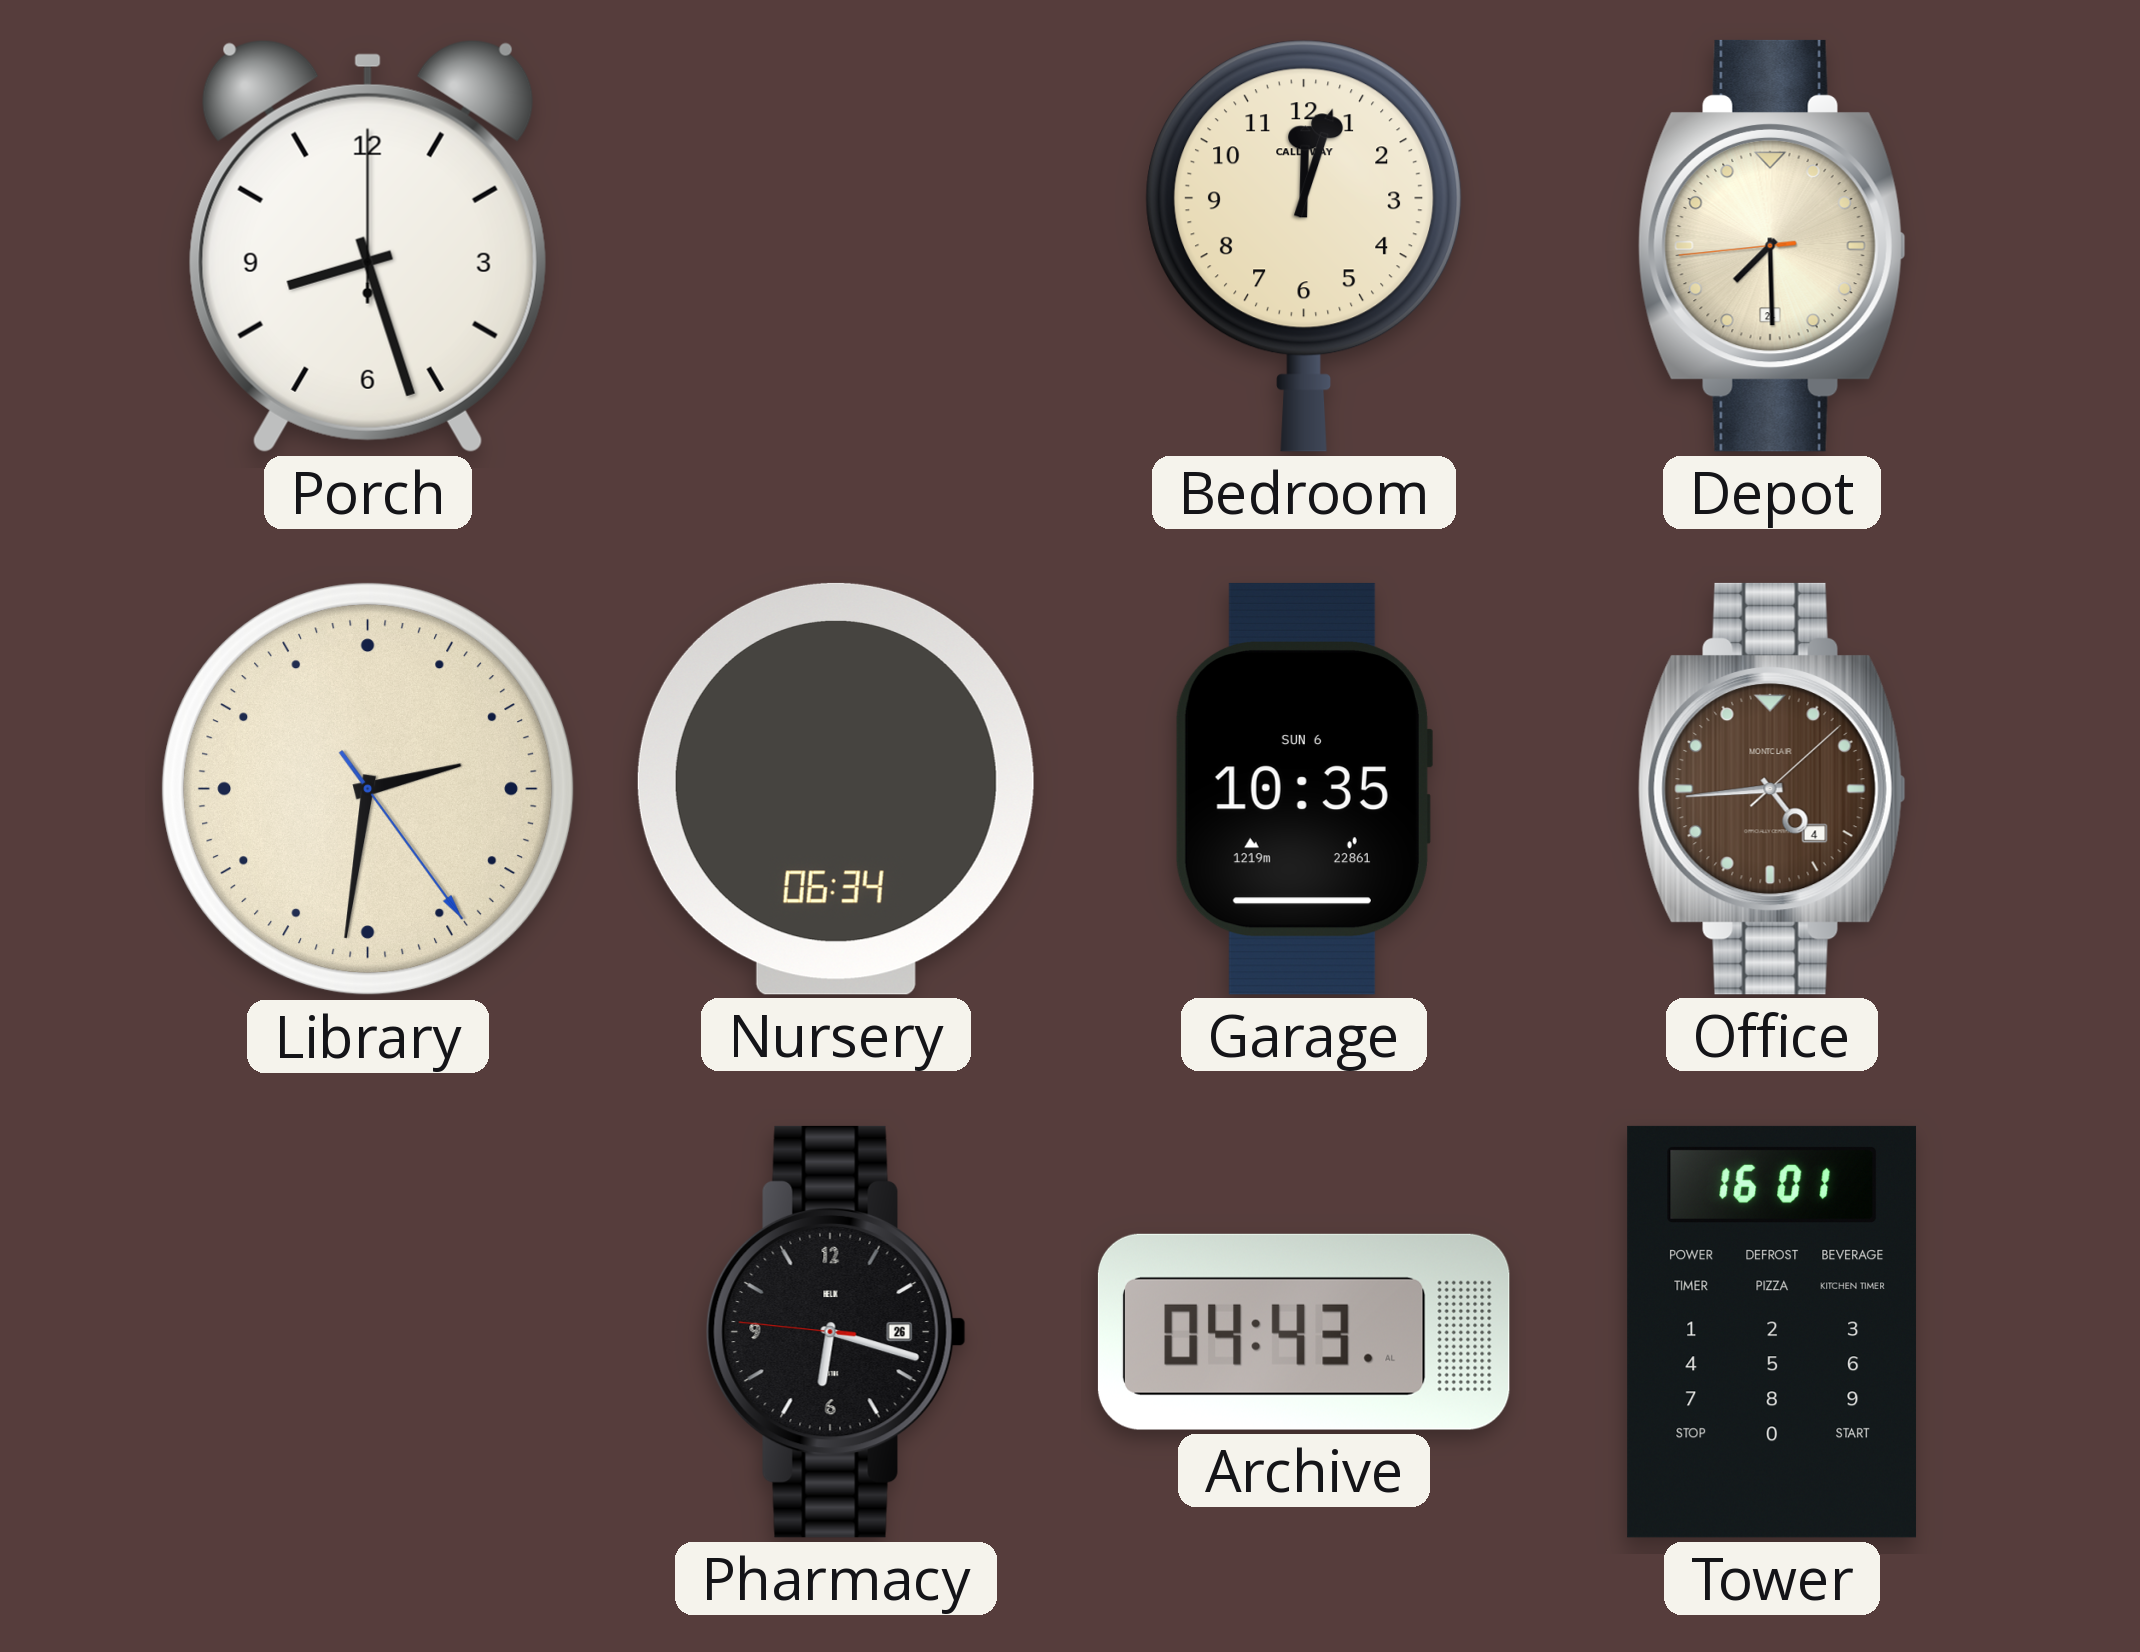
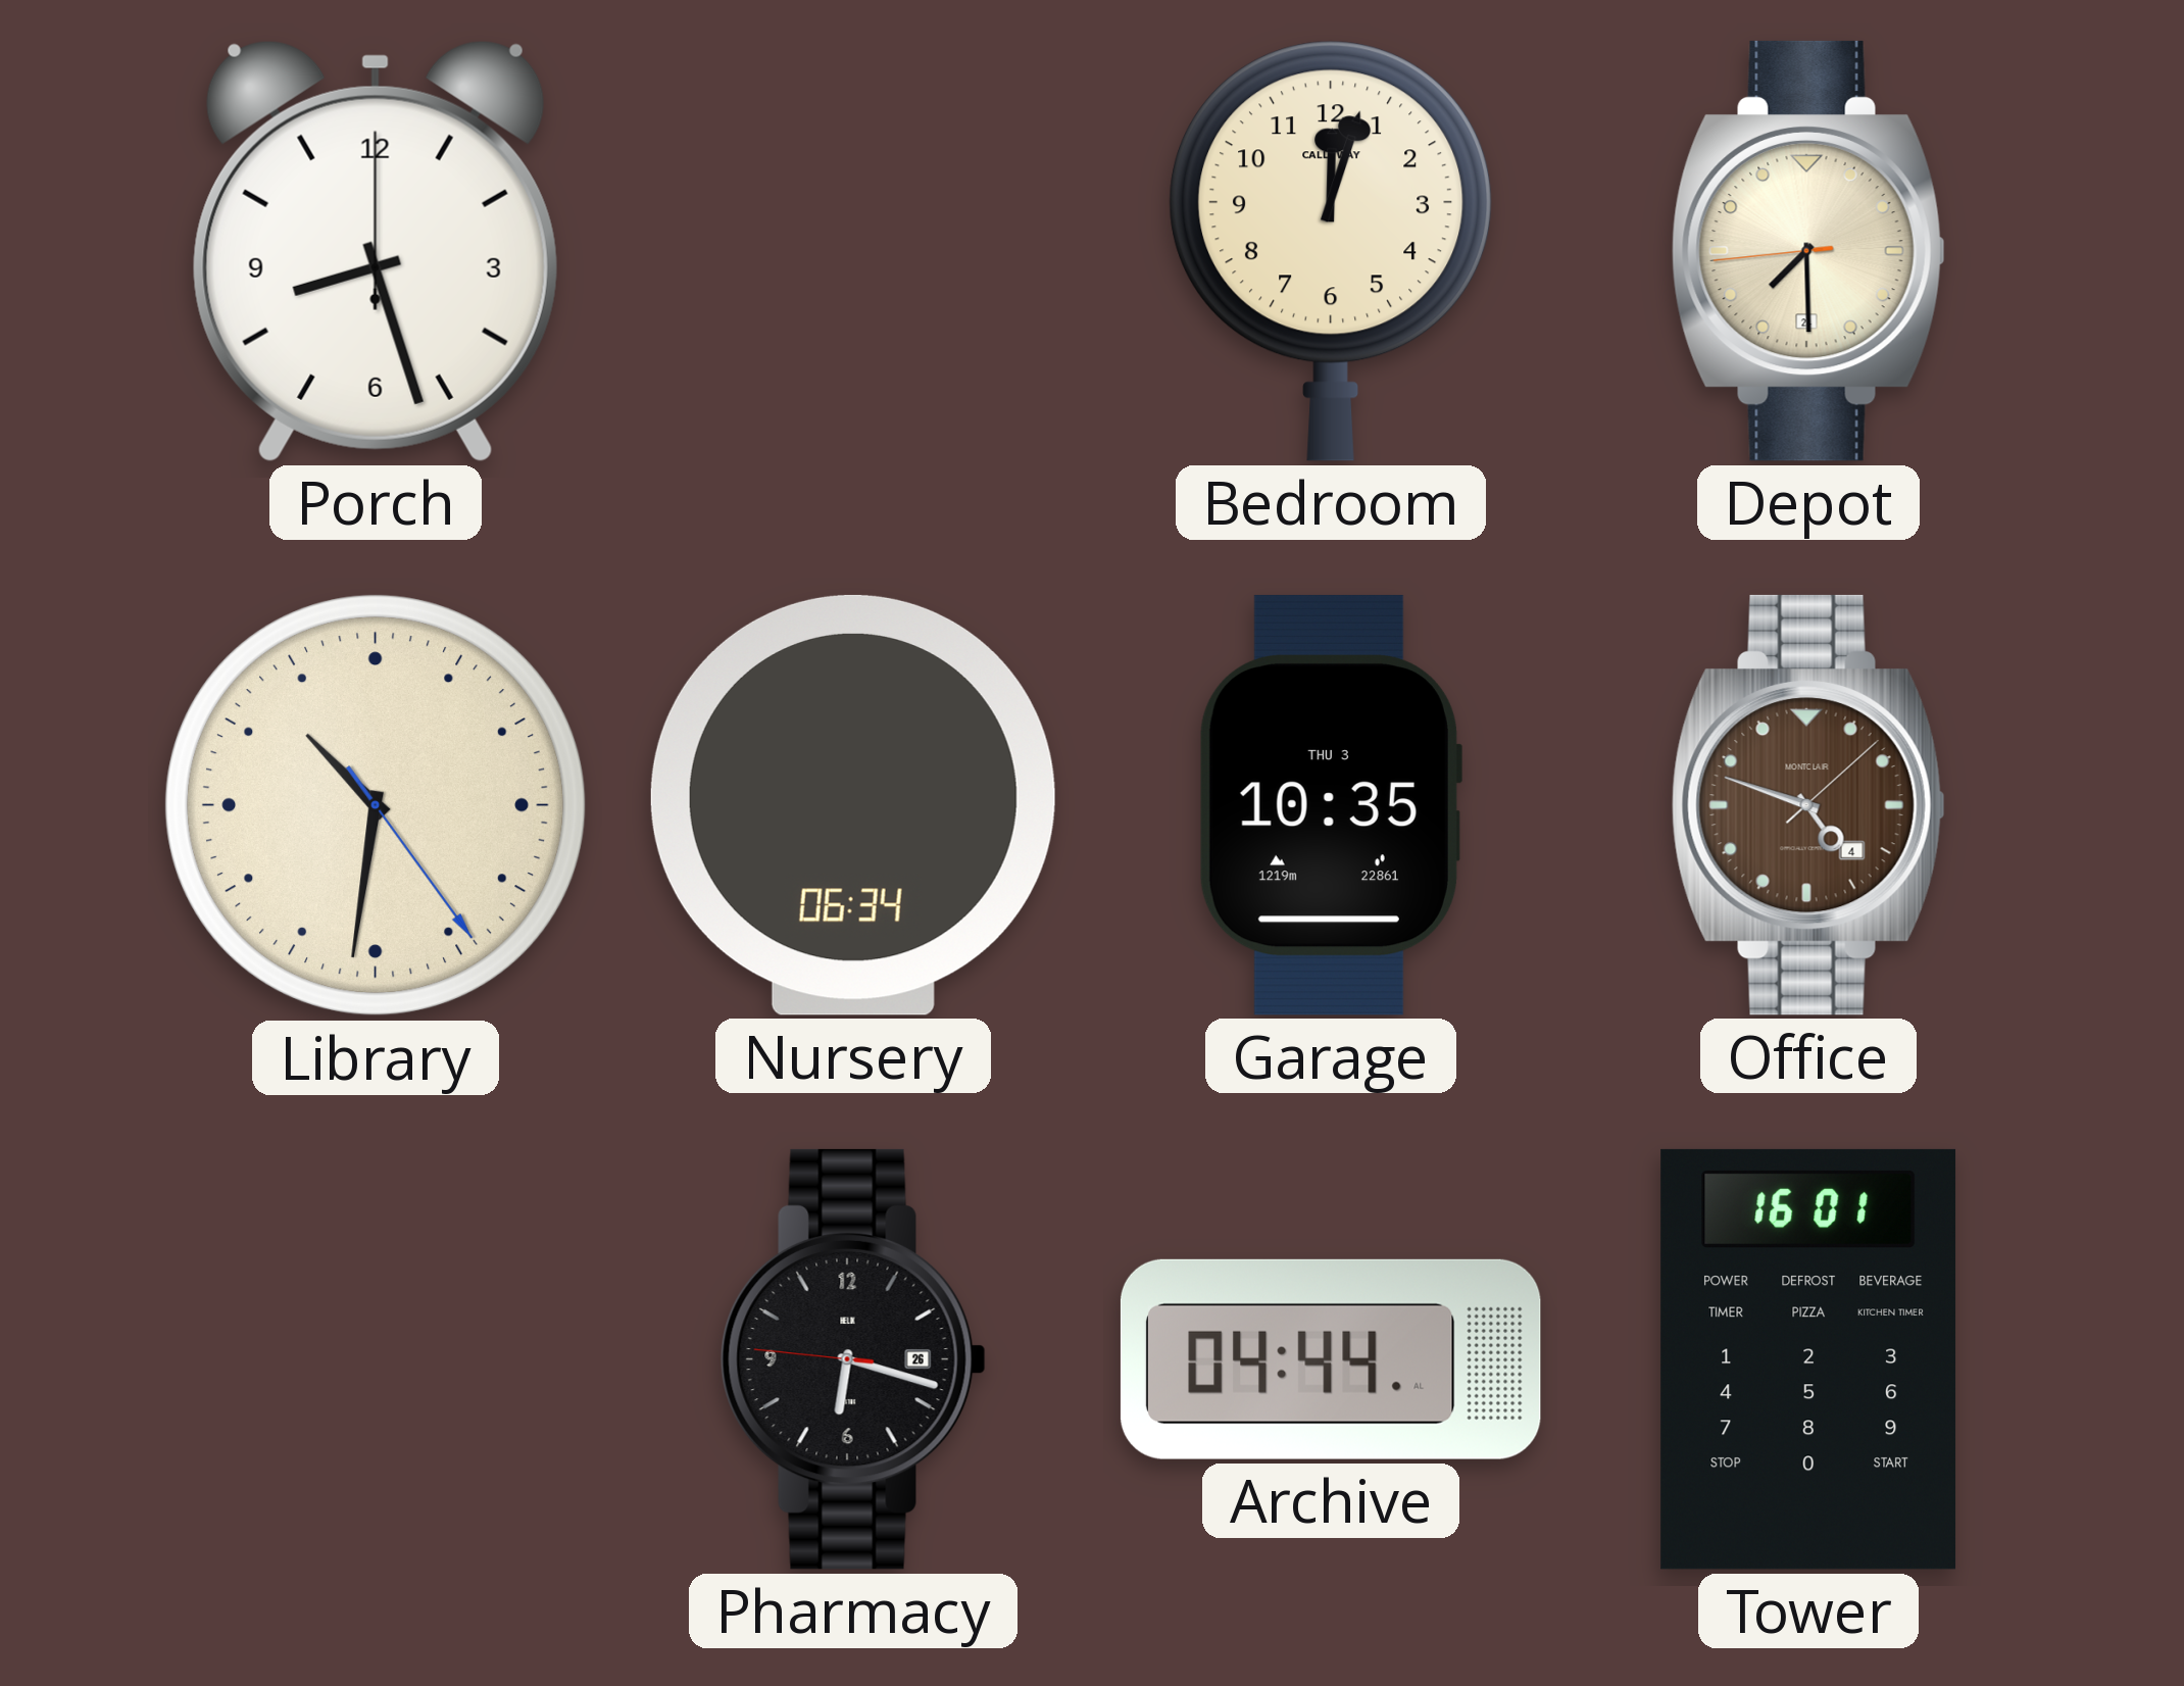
Library: 2:31 -> 10:31
Garage date: SUN 6 -> THU 3
Office: 4:44 -> 4:48
Archive: 04:43 -> 04:44
